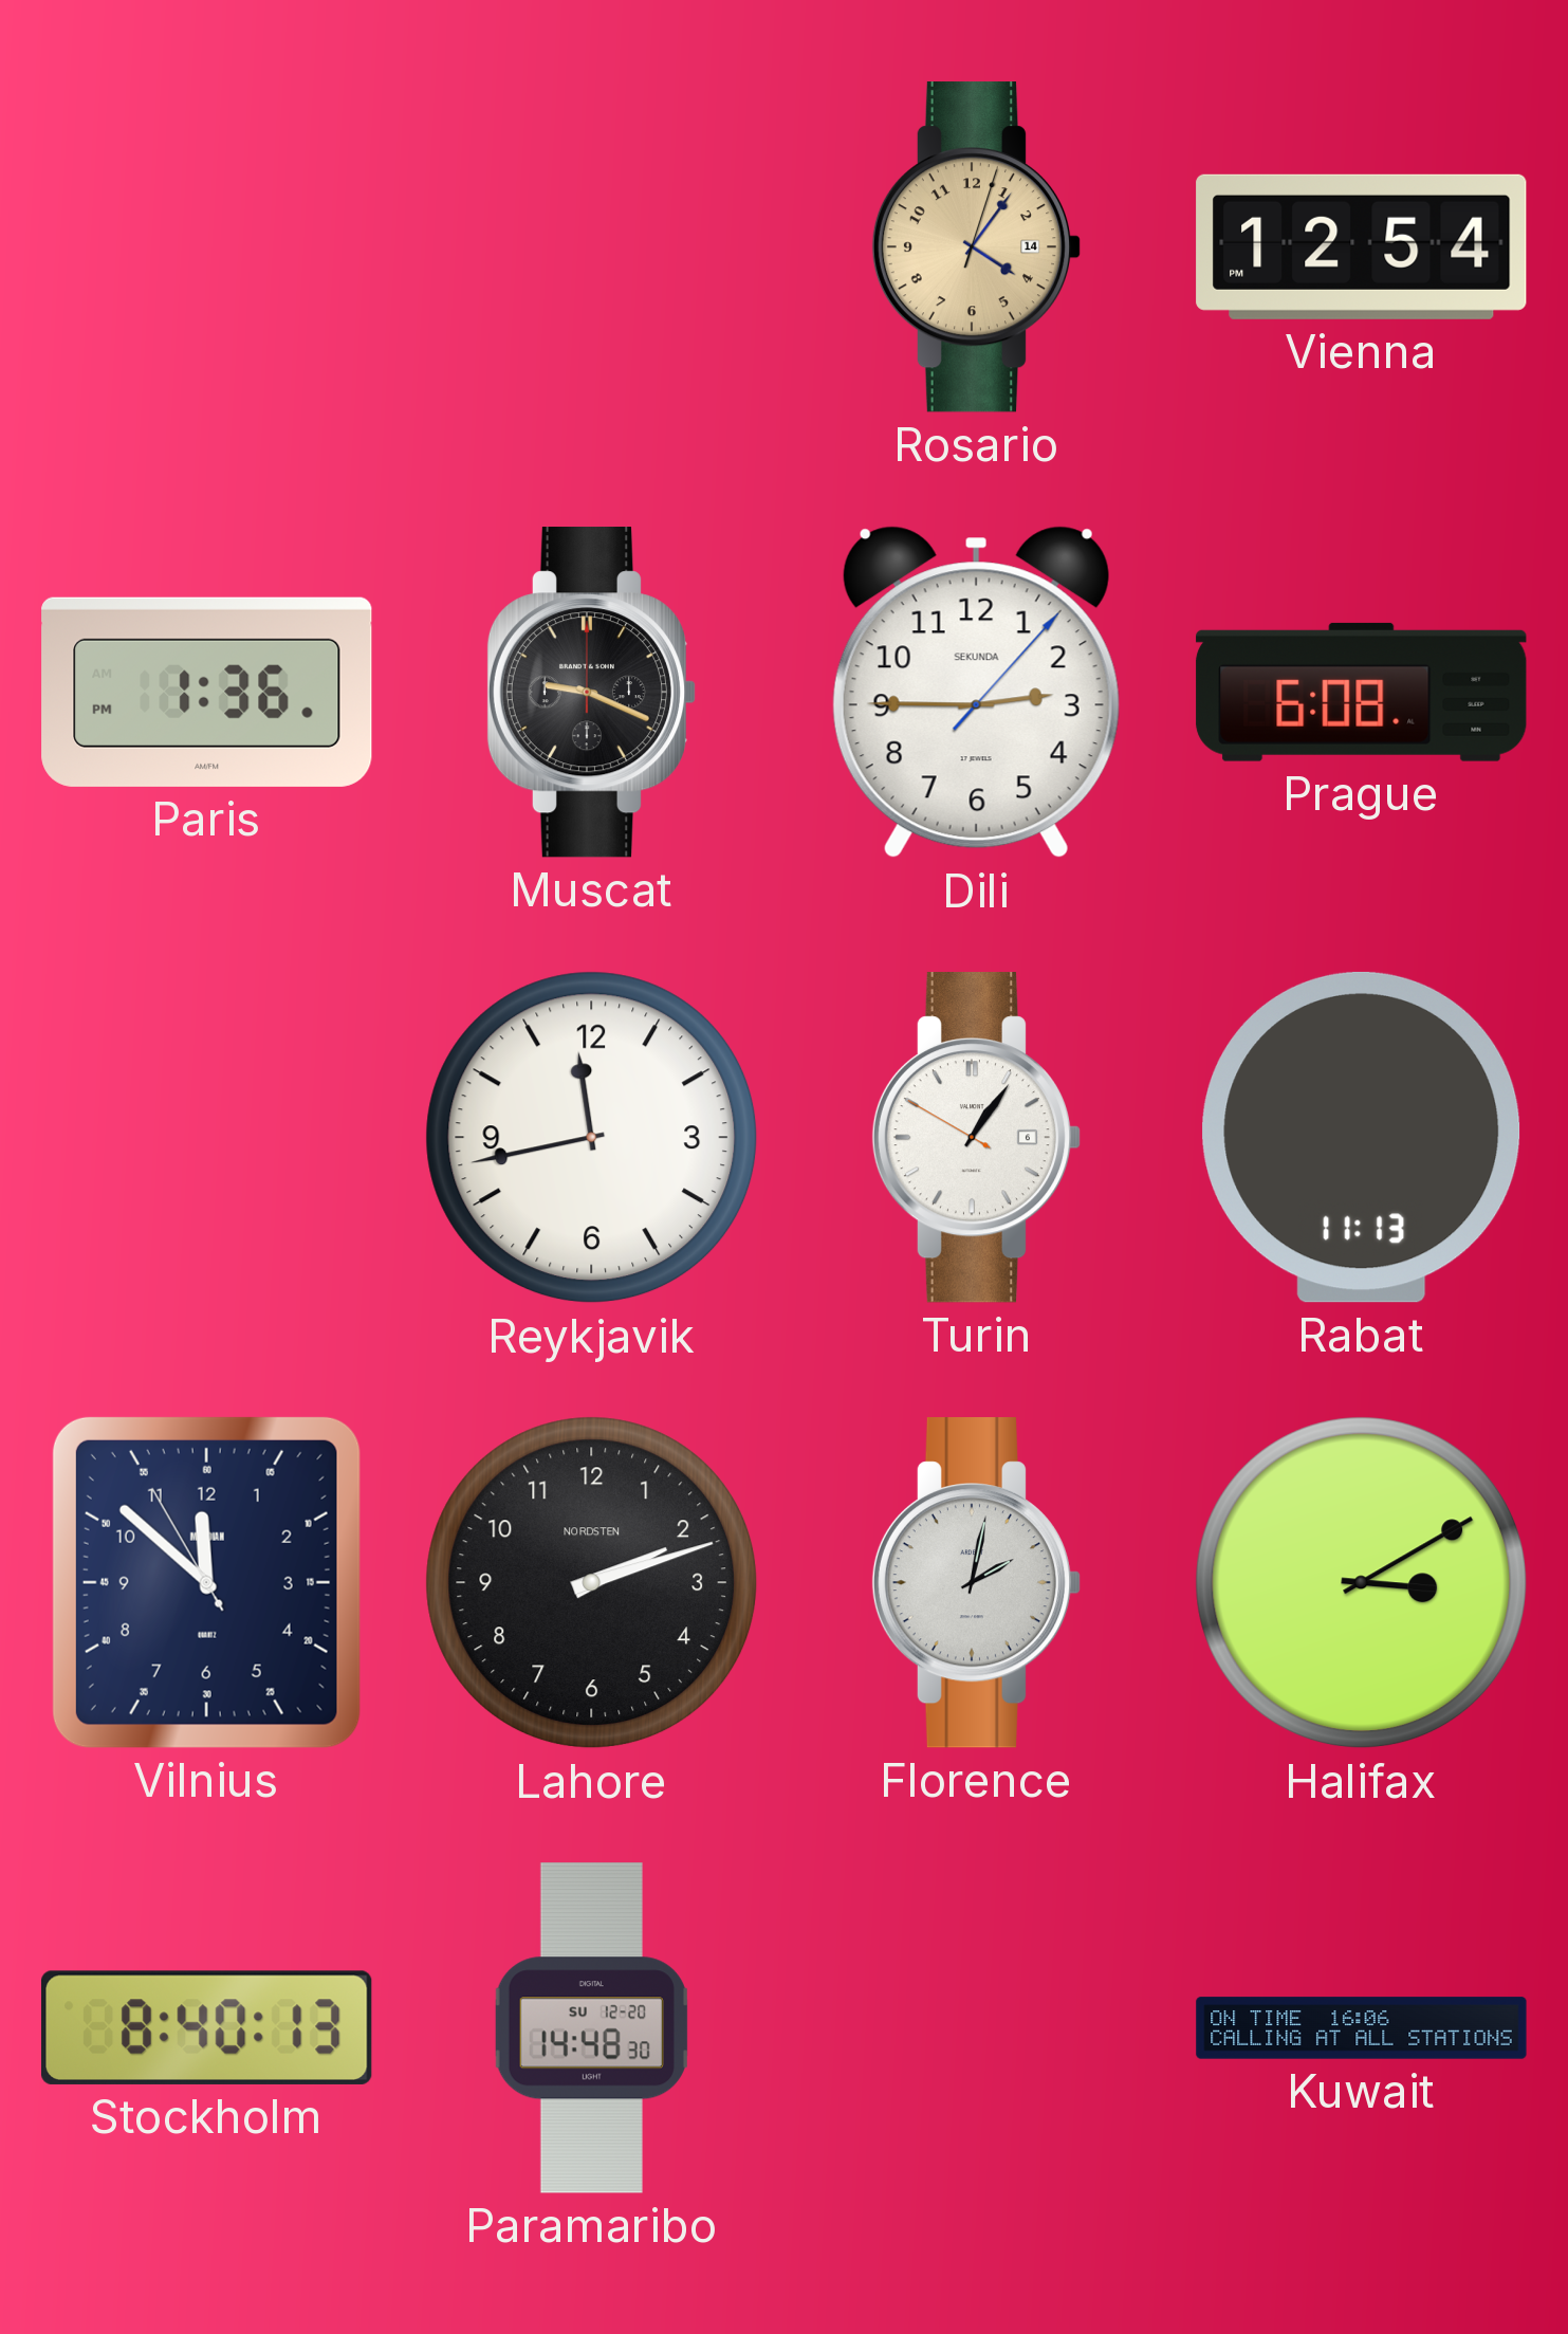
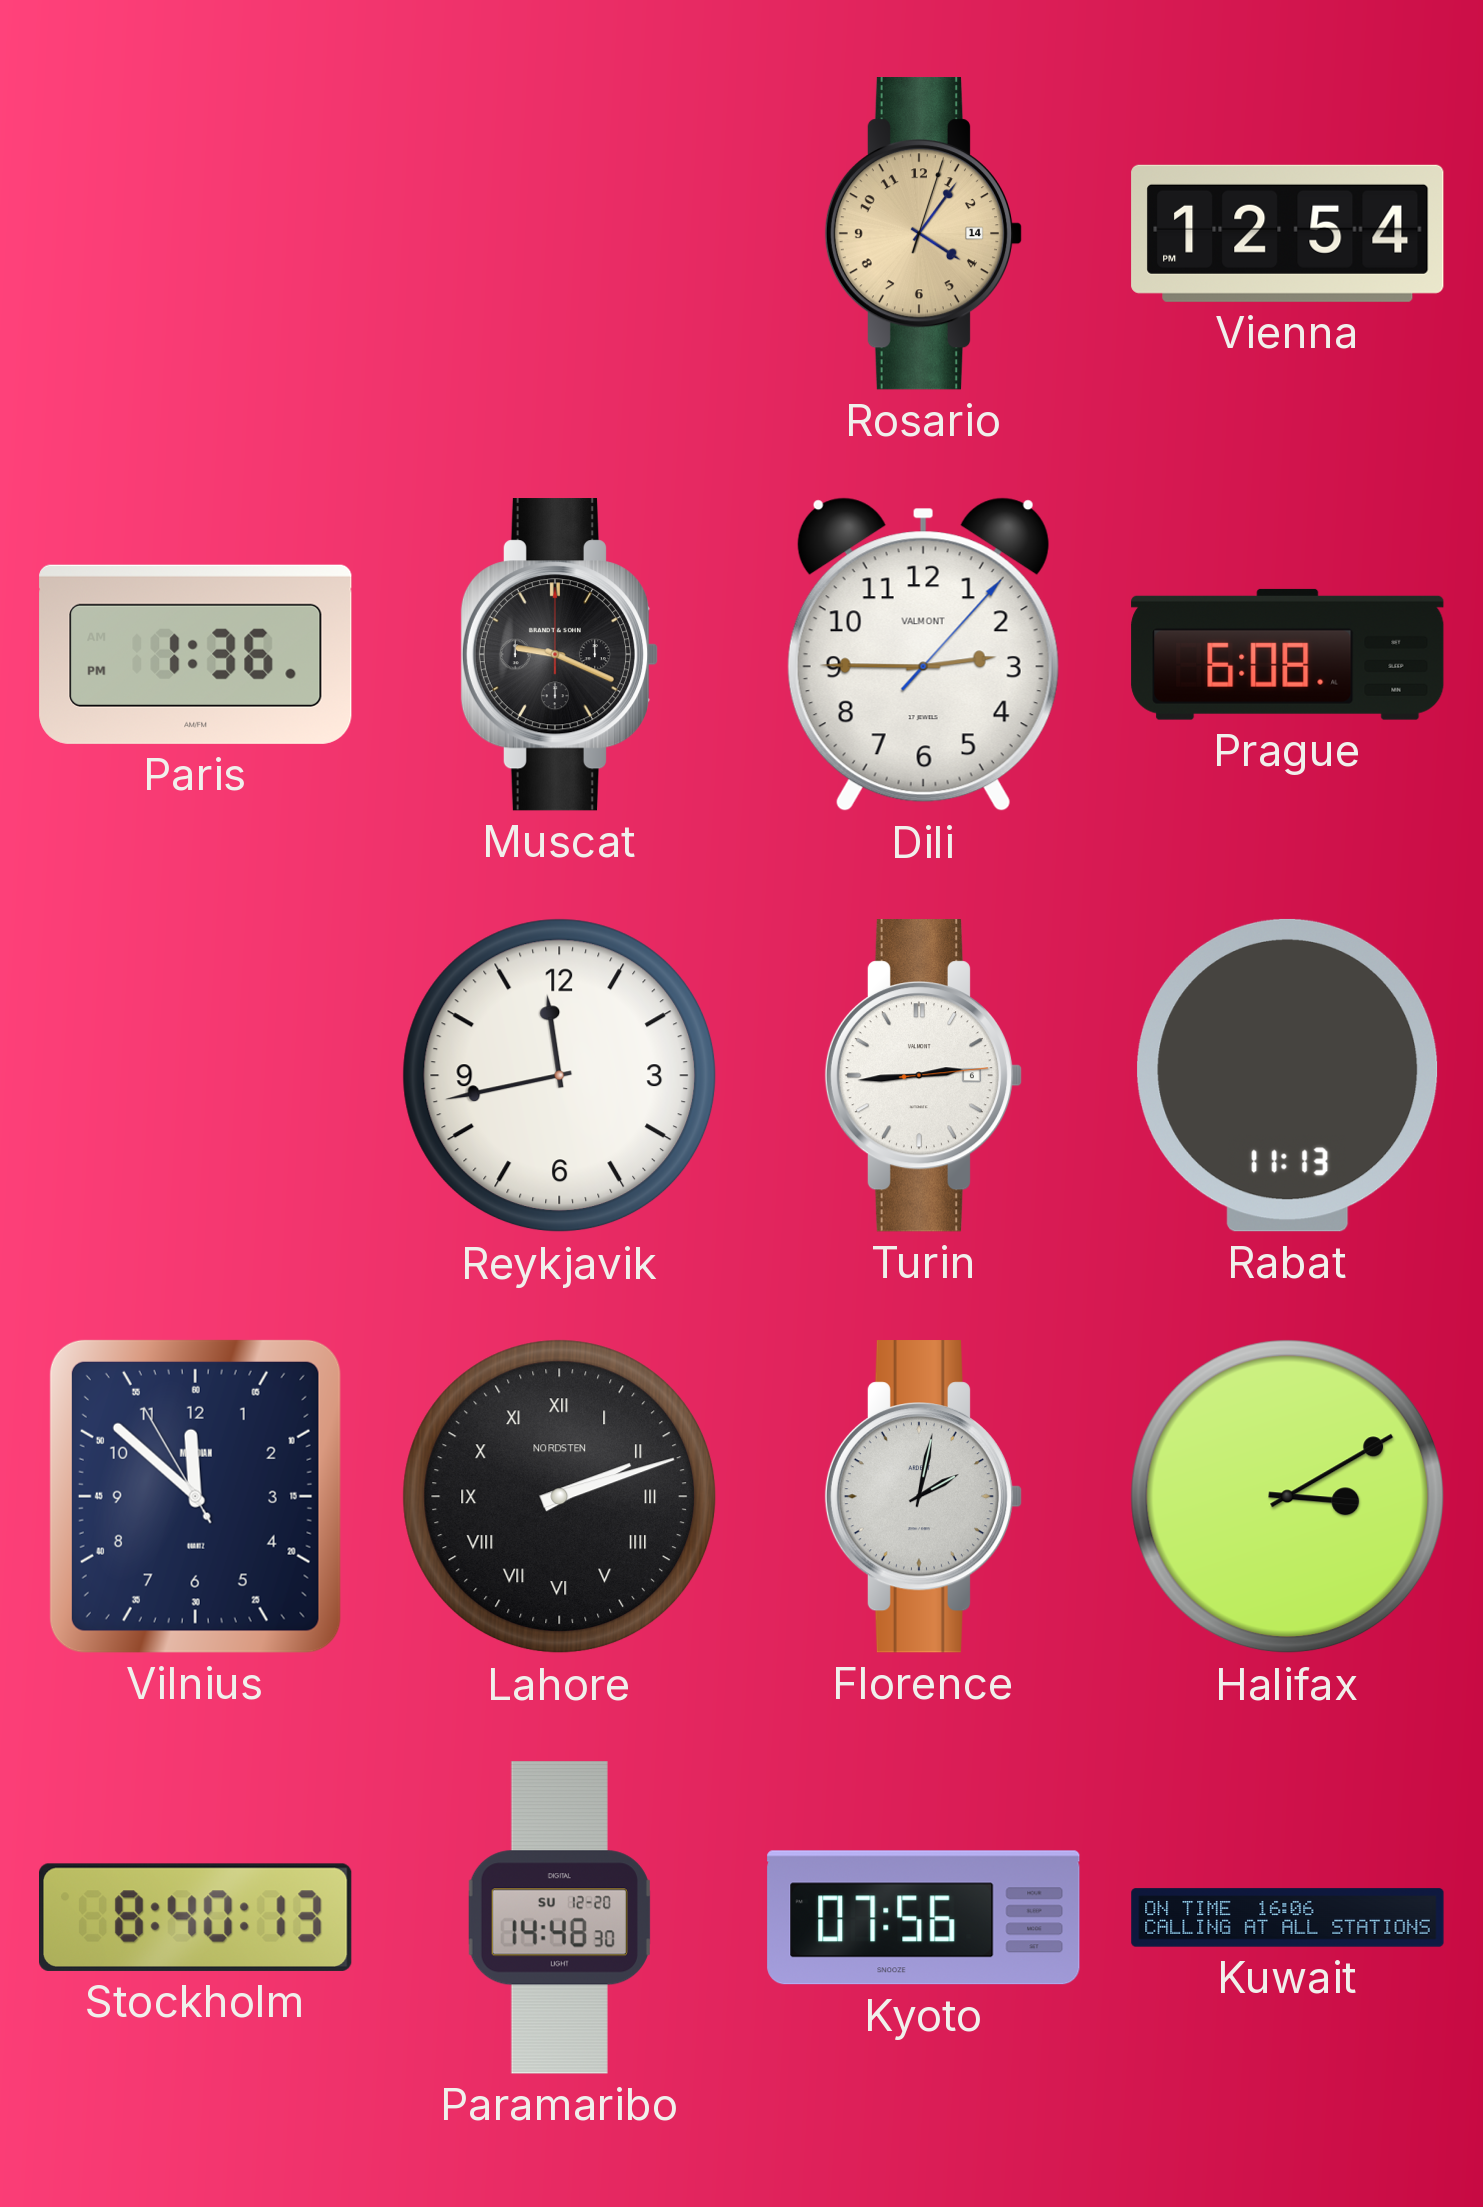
Dili brand: SEKUNDA -> VALMONT
Turin: 1:05 -> 2:44
Lahore numerals: Arabic -> Roman
Kyoto: none -> 07:56
